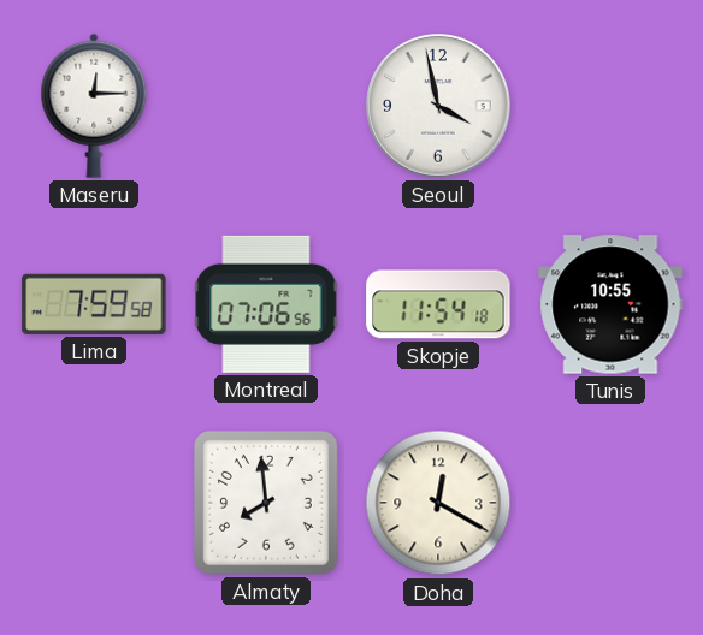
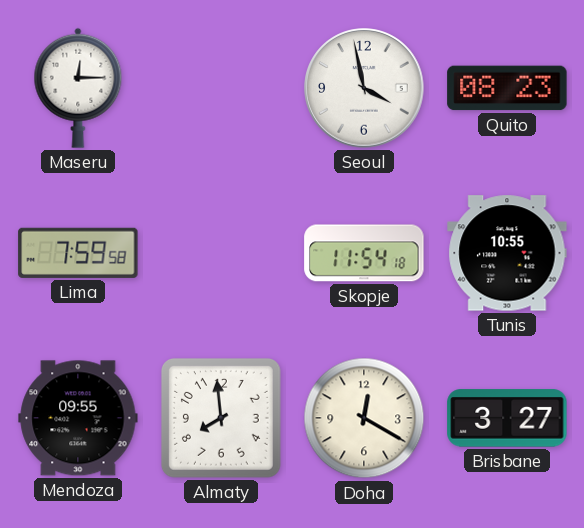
Quito: none -> 08:23
Montreal: 07:06 -> none
Mendoza: none -> 09:55
Brisbane: none -> 3:27
